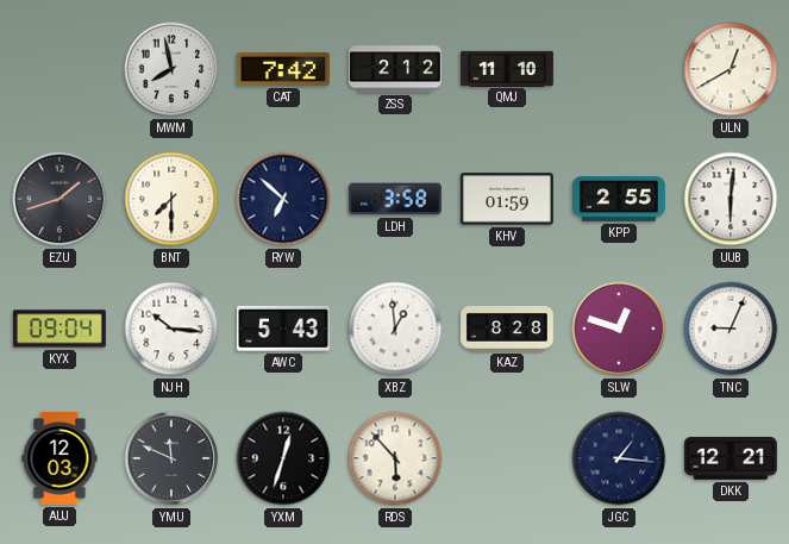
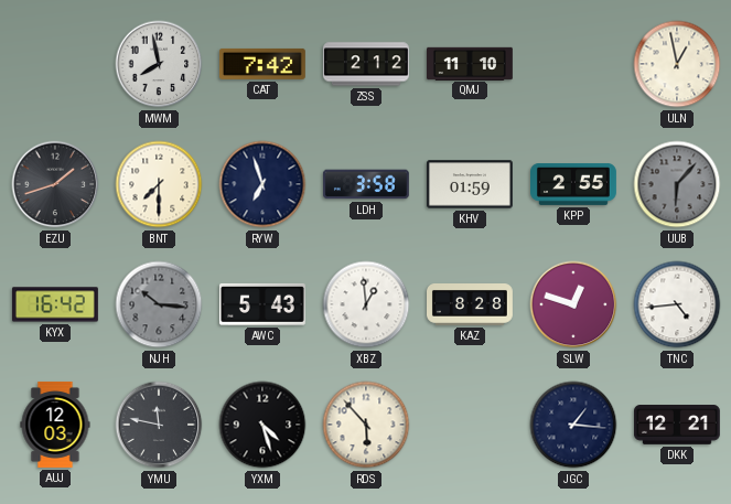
ULN: 12:40 -> 12:58
RYW: 6:52 -> 6:57
UUB: 6:01 -> 6:07
UUB dial: white -> grey
KYX: 09:04 -> 16:42
NJH dial: white -> grey
TNC: 9:04 -> 4:44
YMU: 11:49 -> 11:47
YXM: 12:33 -> 4:27
